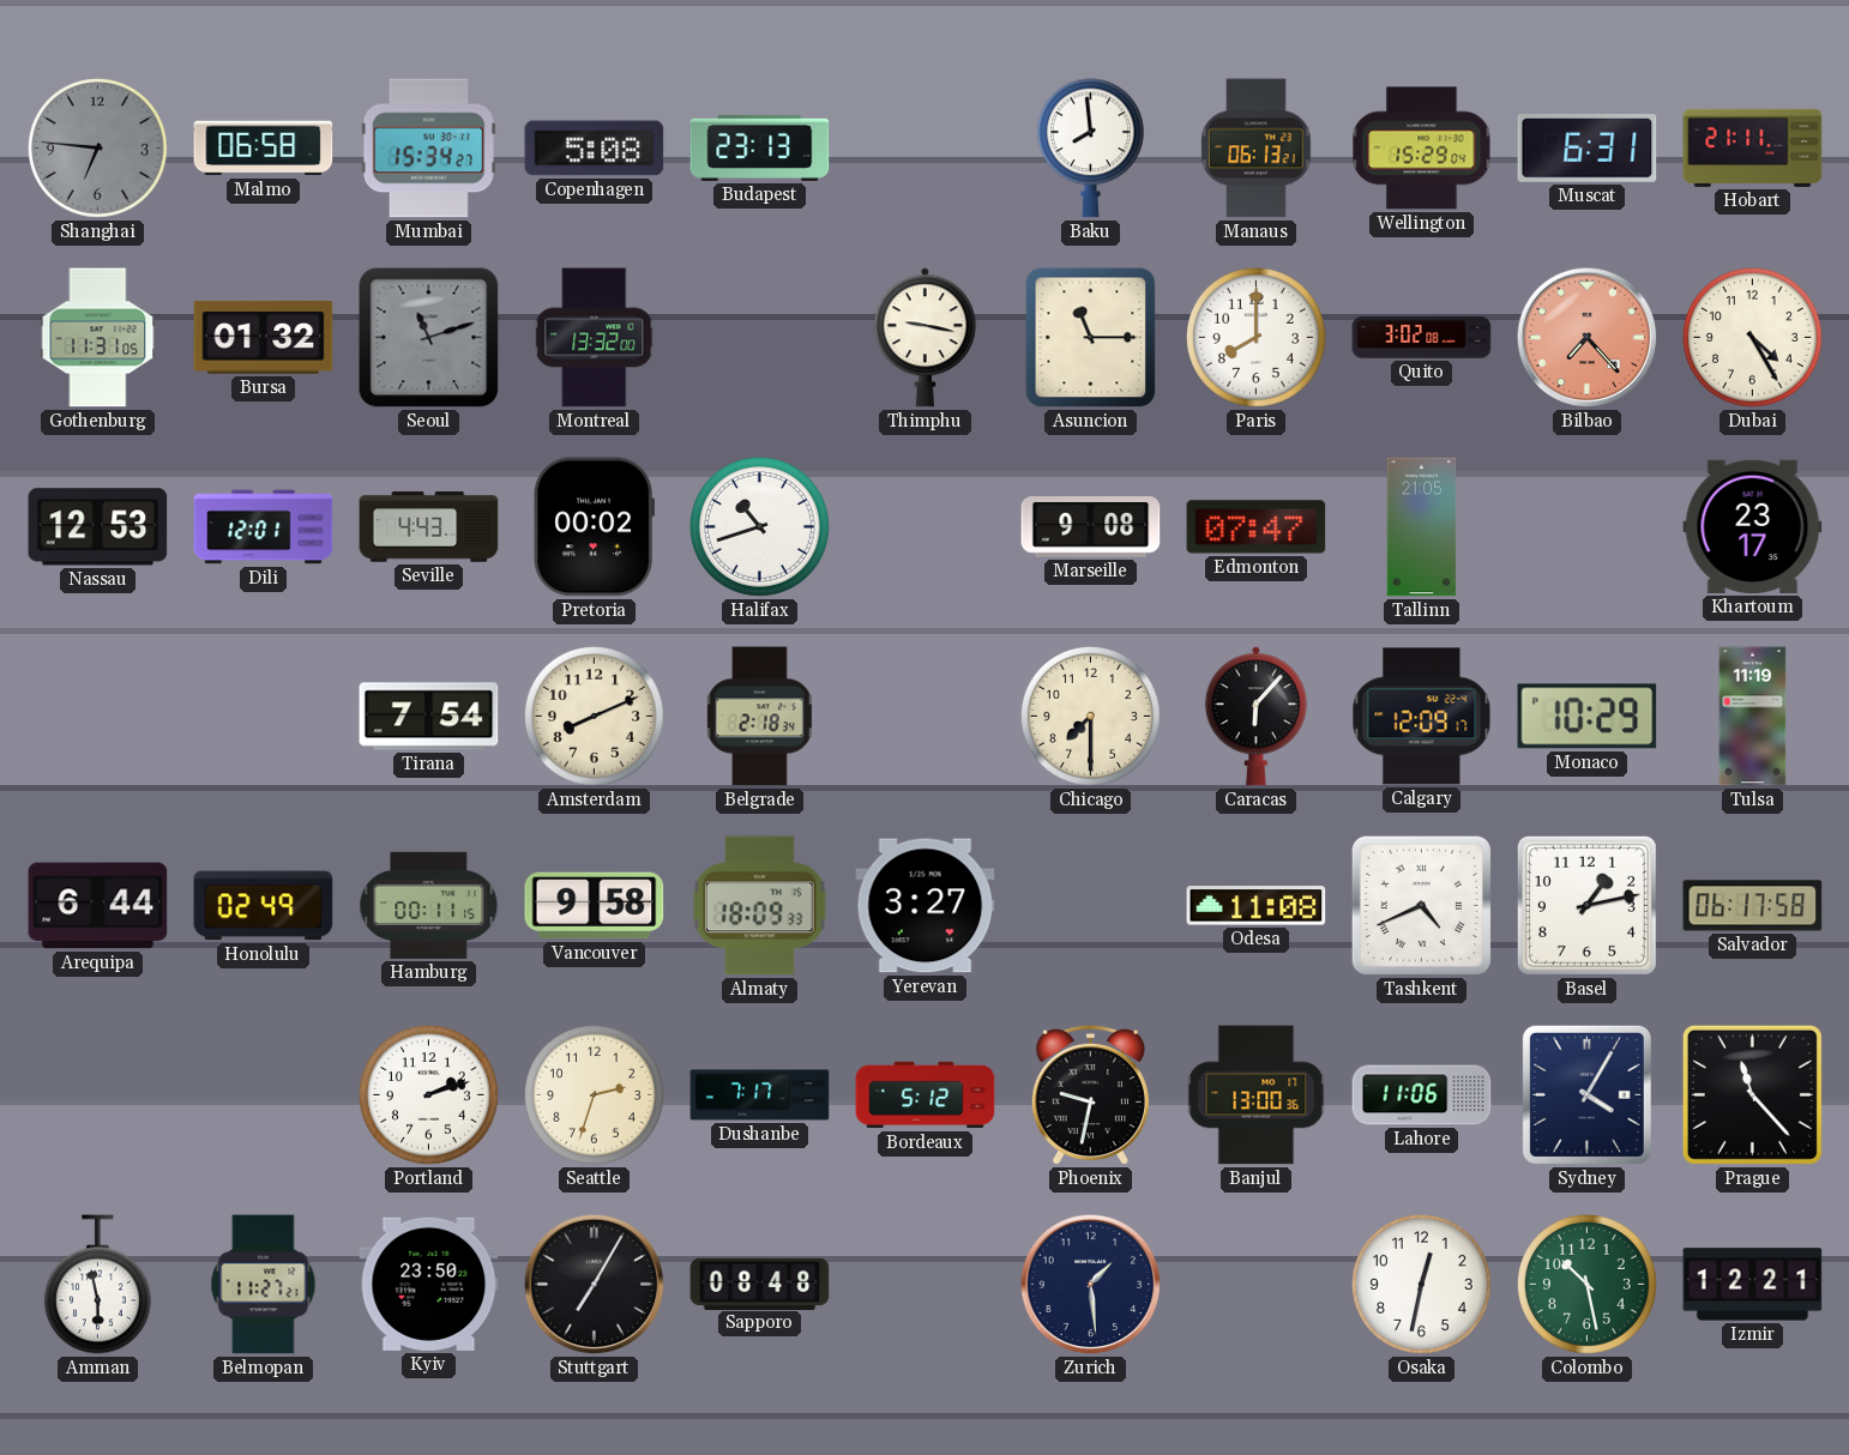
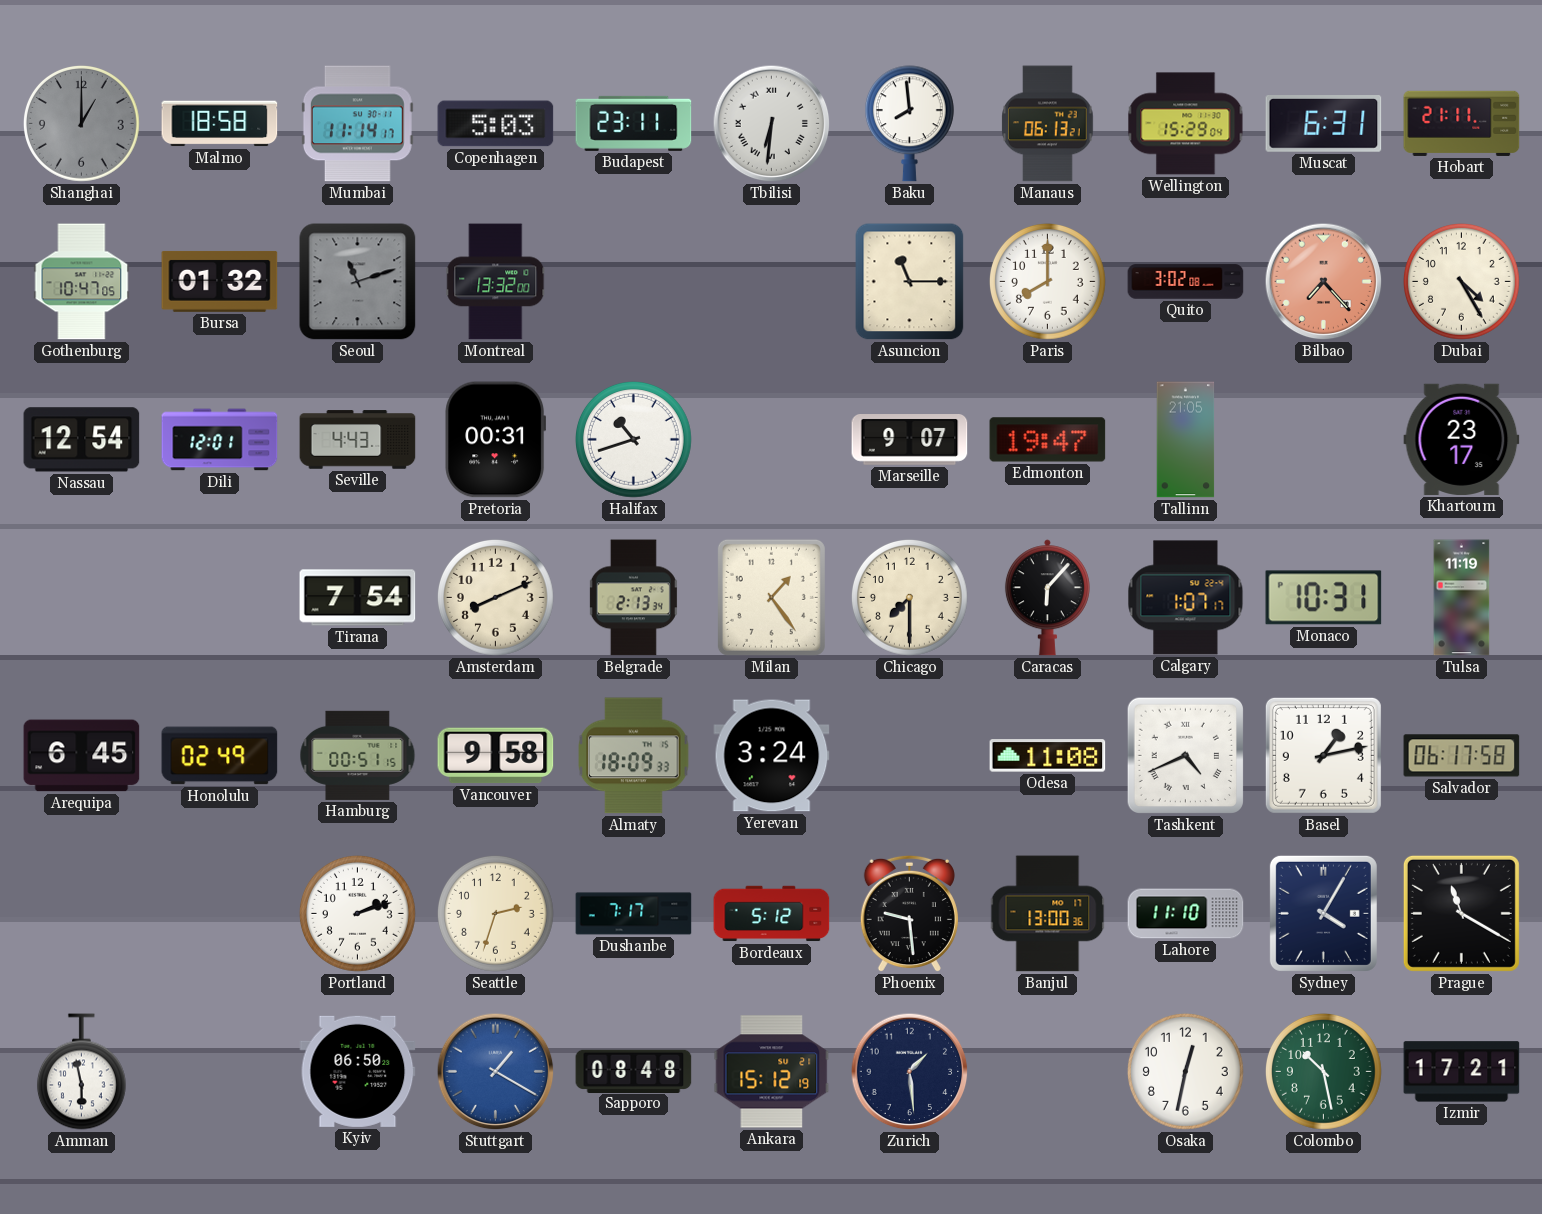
Shanghai: 6:46 -> 1:00
Malmo: 06:58 -> 18:58
Mumbai: 15:34 -> 11:14
Copenhagen: 5:08 -> 5:03
Budapest: 23:13 -> 23:11
Tbilisi: none -> 6:31
Gothenburg: 11:31 -> 10:47
Thimphu: 9:17 -> none
Nassau: 12:53 -> 12:54
Pretoria: 00:02 -> 00:31
Marseille: 9:08 -> 9:07
Edmonton: 07:47 -> 19:47
Belgrade: 2:18 -> 2:13
Milan: none -> 1:24
Calgary: 12:09 -> 1:07
Monaco: 10:29 -> 10:31
Arequipa: 6:44 -> 6:45
Hamburg: 00:11 -> 00:51
Yerevan: 3:27 -> 3:24
Phoenix: 9:32 -> 9:29
Lahore: 11:06 -> 11:10
Prague: 11:23 -> 11:20
Belmopan: 11:27 -> none
Kyiv: 23:50 -> 06:50
Stuttgart: 7:05 -> 1:20
Stuttgart dial: black -> blue
Ankara: none -> 15:12
Izmir: 12:21 -> 17:21
